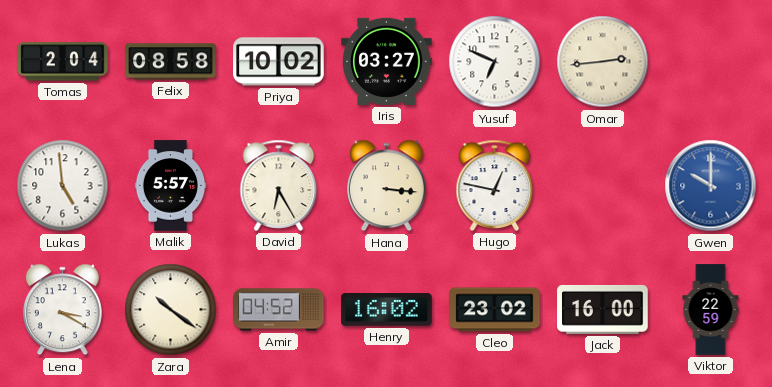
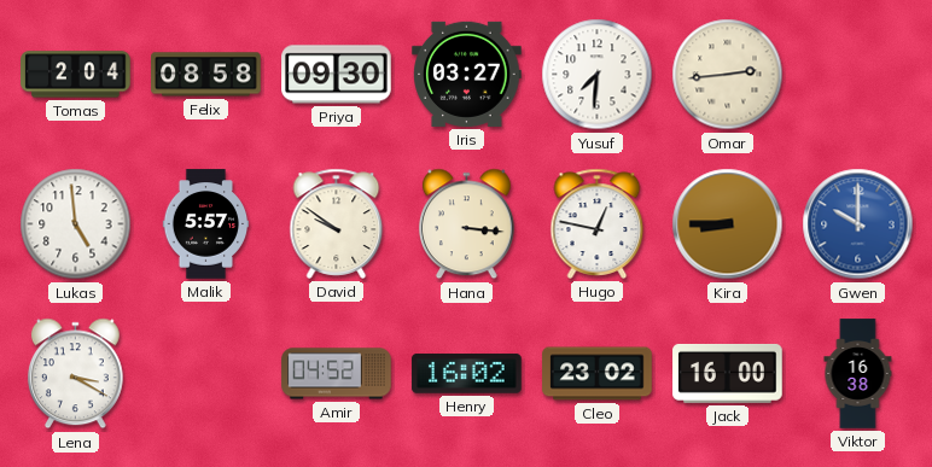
Priya: 10:02 -> 09:30
Yusuf: 6:49 -> 7:31
David: 6:25 -> 9:51
Kira: none -> 8:45
Zara: 10:21 -> none
Viktor: 22:59 -> 16:38
